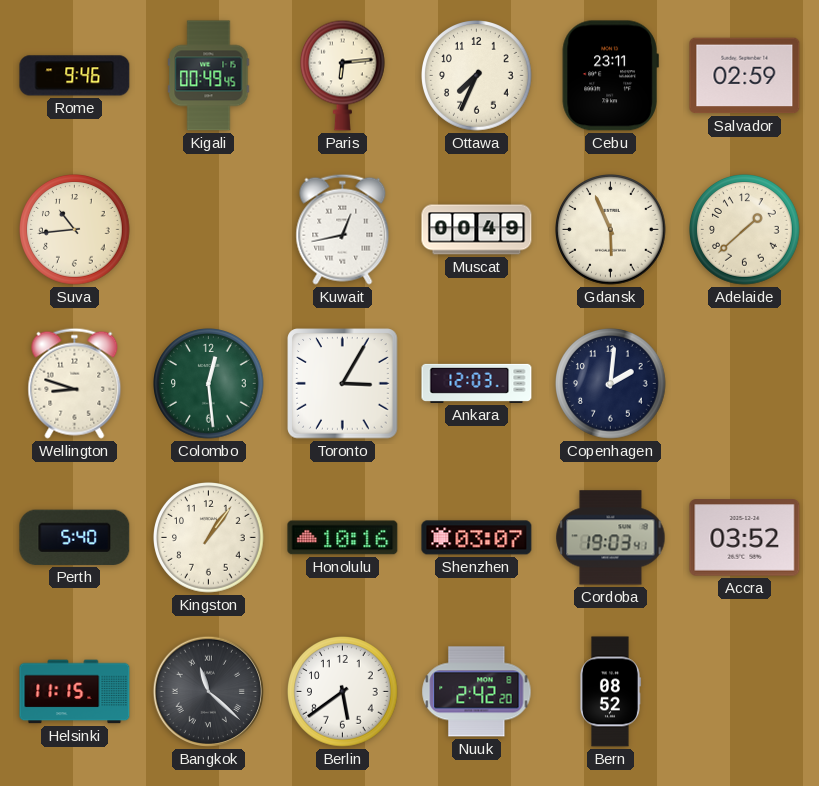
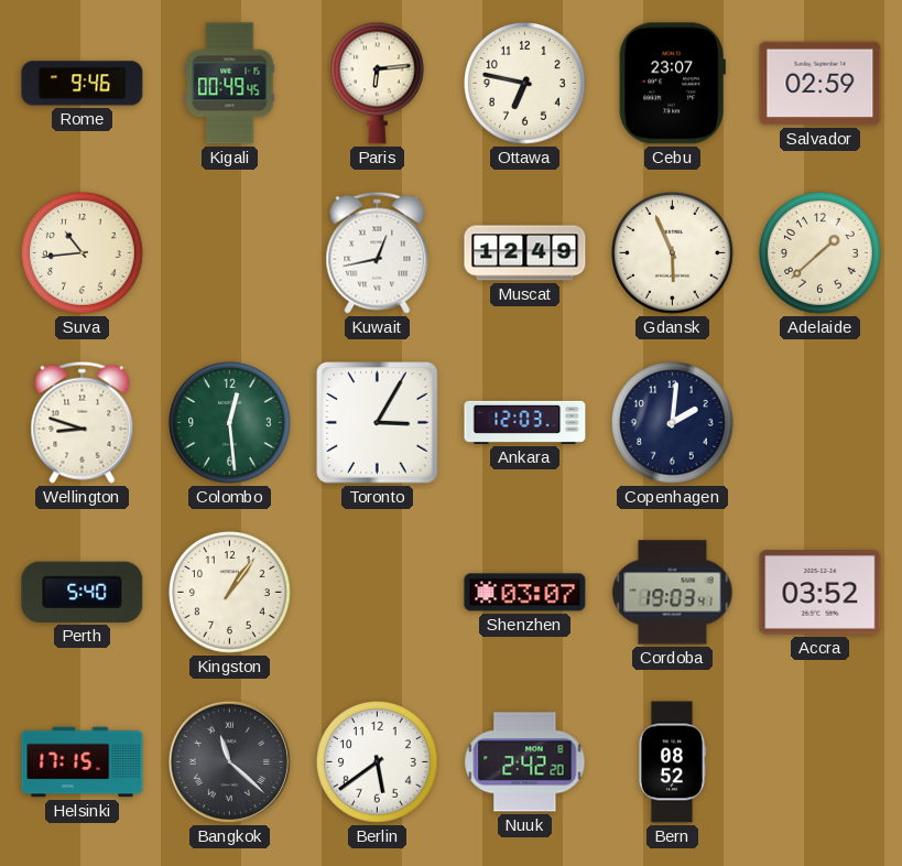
Ottawa: 7:34 -> 6:47
Cebu: 23:11 -> 23:07
Muscat: 00:49 -> 12:49
Honolulu: 10:16 -> none
Helsinki: 11:15 -> 17:15
